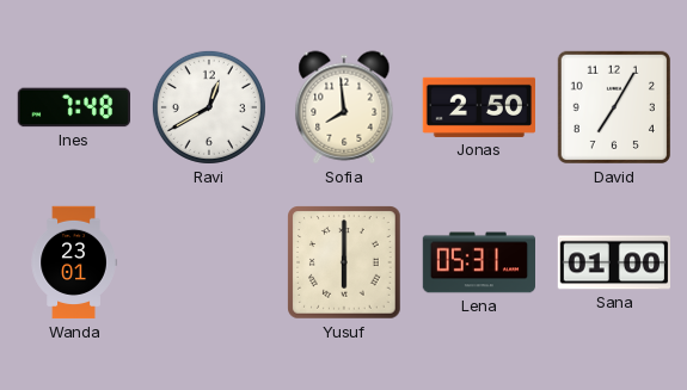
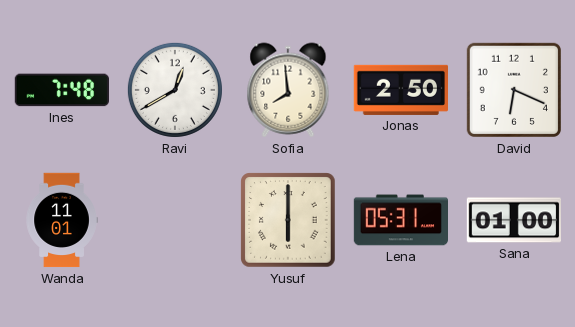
David: 7:05 -> 6:19
Wanda: 23:01 -> 11:01
